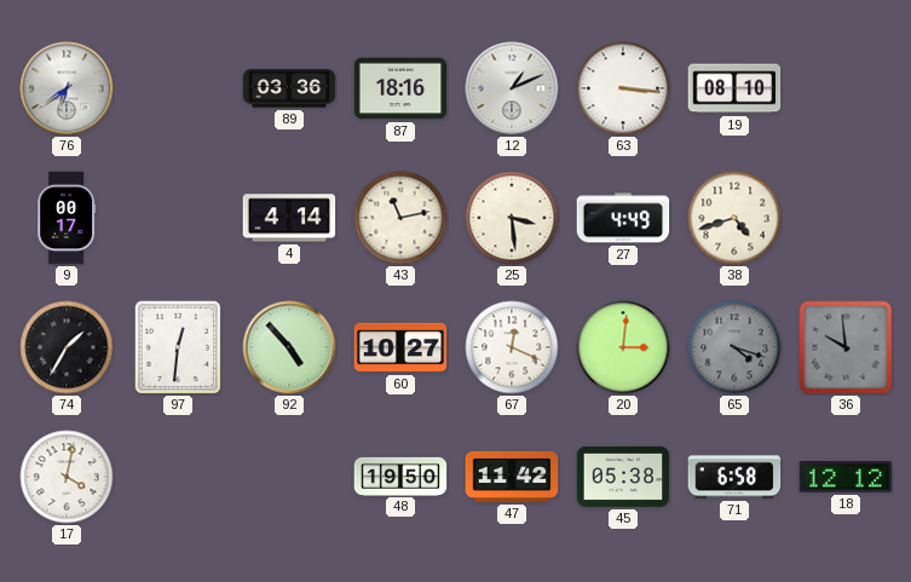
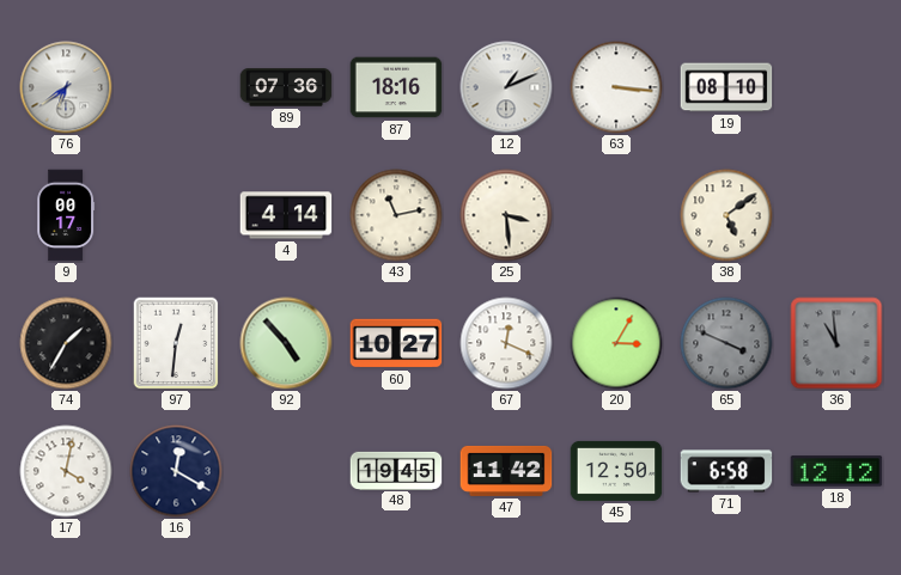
89: 03:36 -> 07:36
27: 4:49 -> none
38: 4:42 -> 5:09
20: 3:01 -> 3:05
65: 4:18 -> 3:49
36: 9:59 -> 10:59
16: none -> 12:20
48: 19:50 -> 19:45
45: 05:38 -> 12:50
